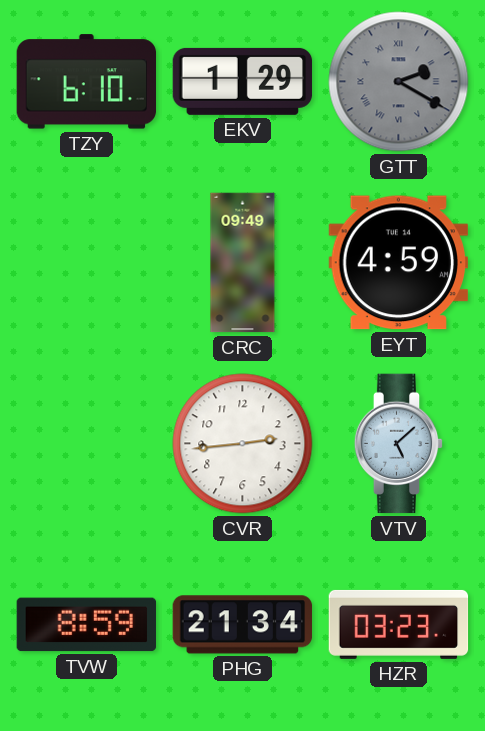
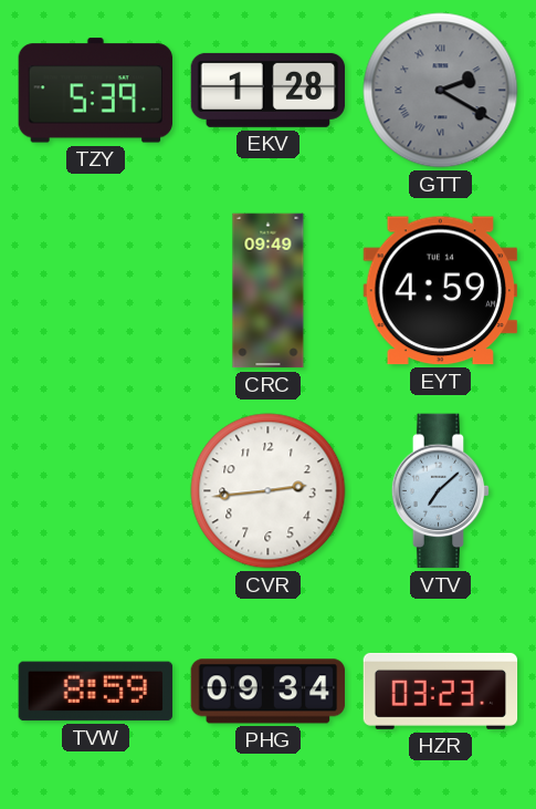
TZY: 6:10 -> 5:39
EKV: 1:29 -> 1:28
VTV: 5:08 -> 7:08
PHG: 21:34 -> 09:34
